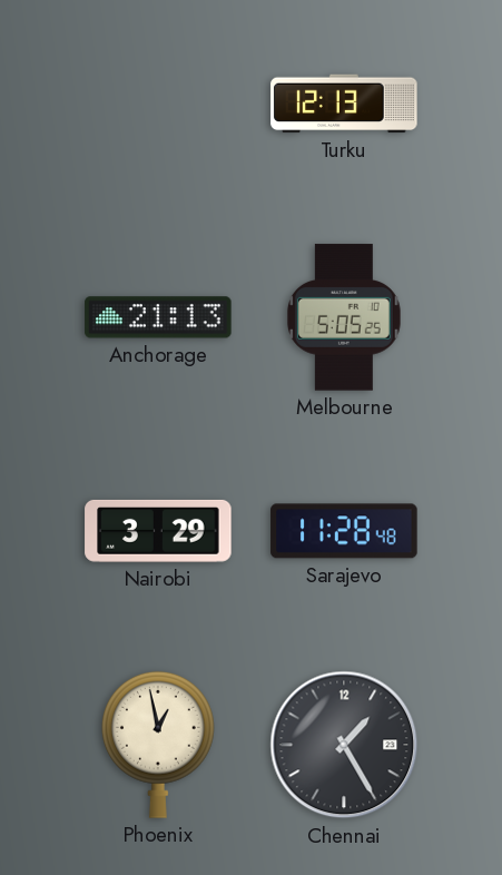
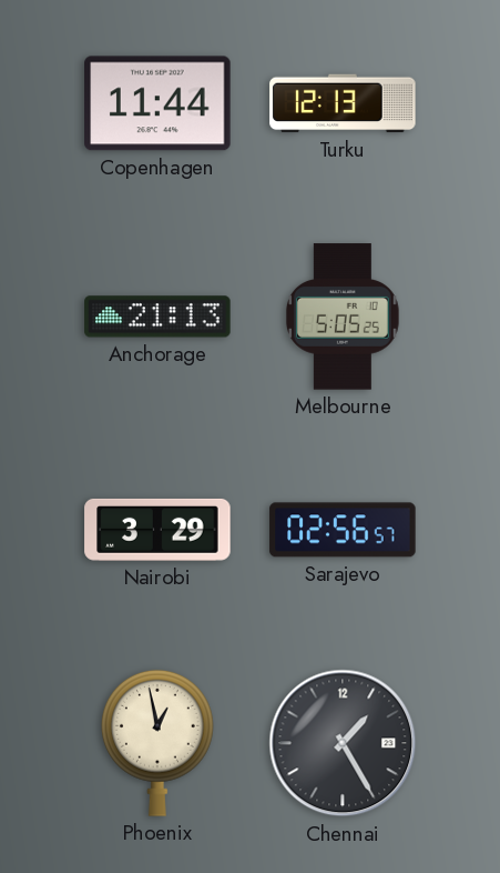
Copenhagen: none -> 11:44
Sarajevo: 11:28 -> 02:56
